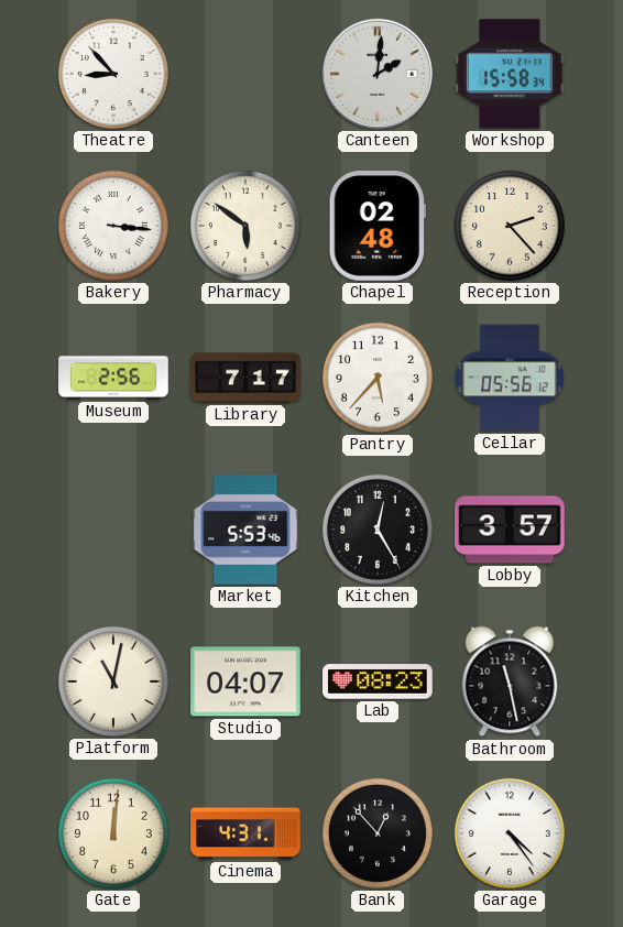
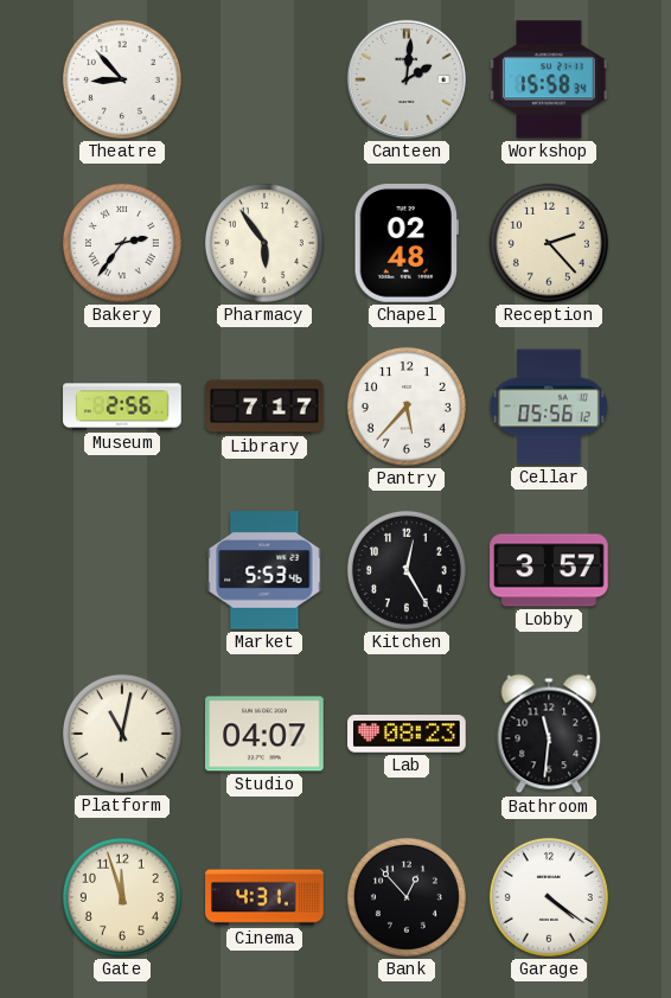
Bakery: 3:16 -> 2:36
Pharmacy: 5:51 -> 5:54
Bathroom: 11:28 -> 11:31
Gate: 12:01 -> 11:57
Garage: 4:24 -> 4:21
